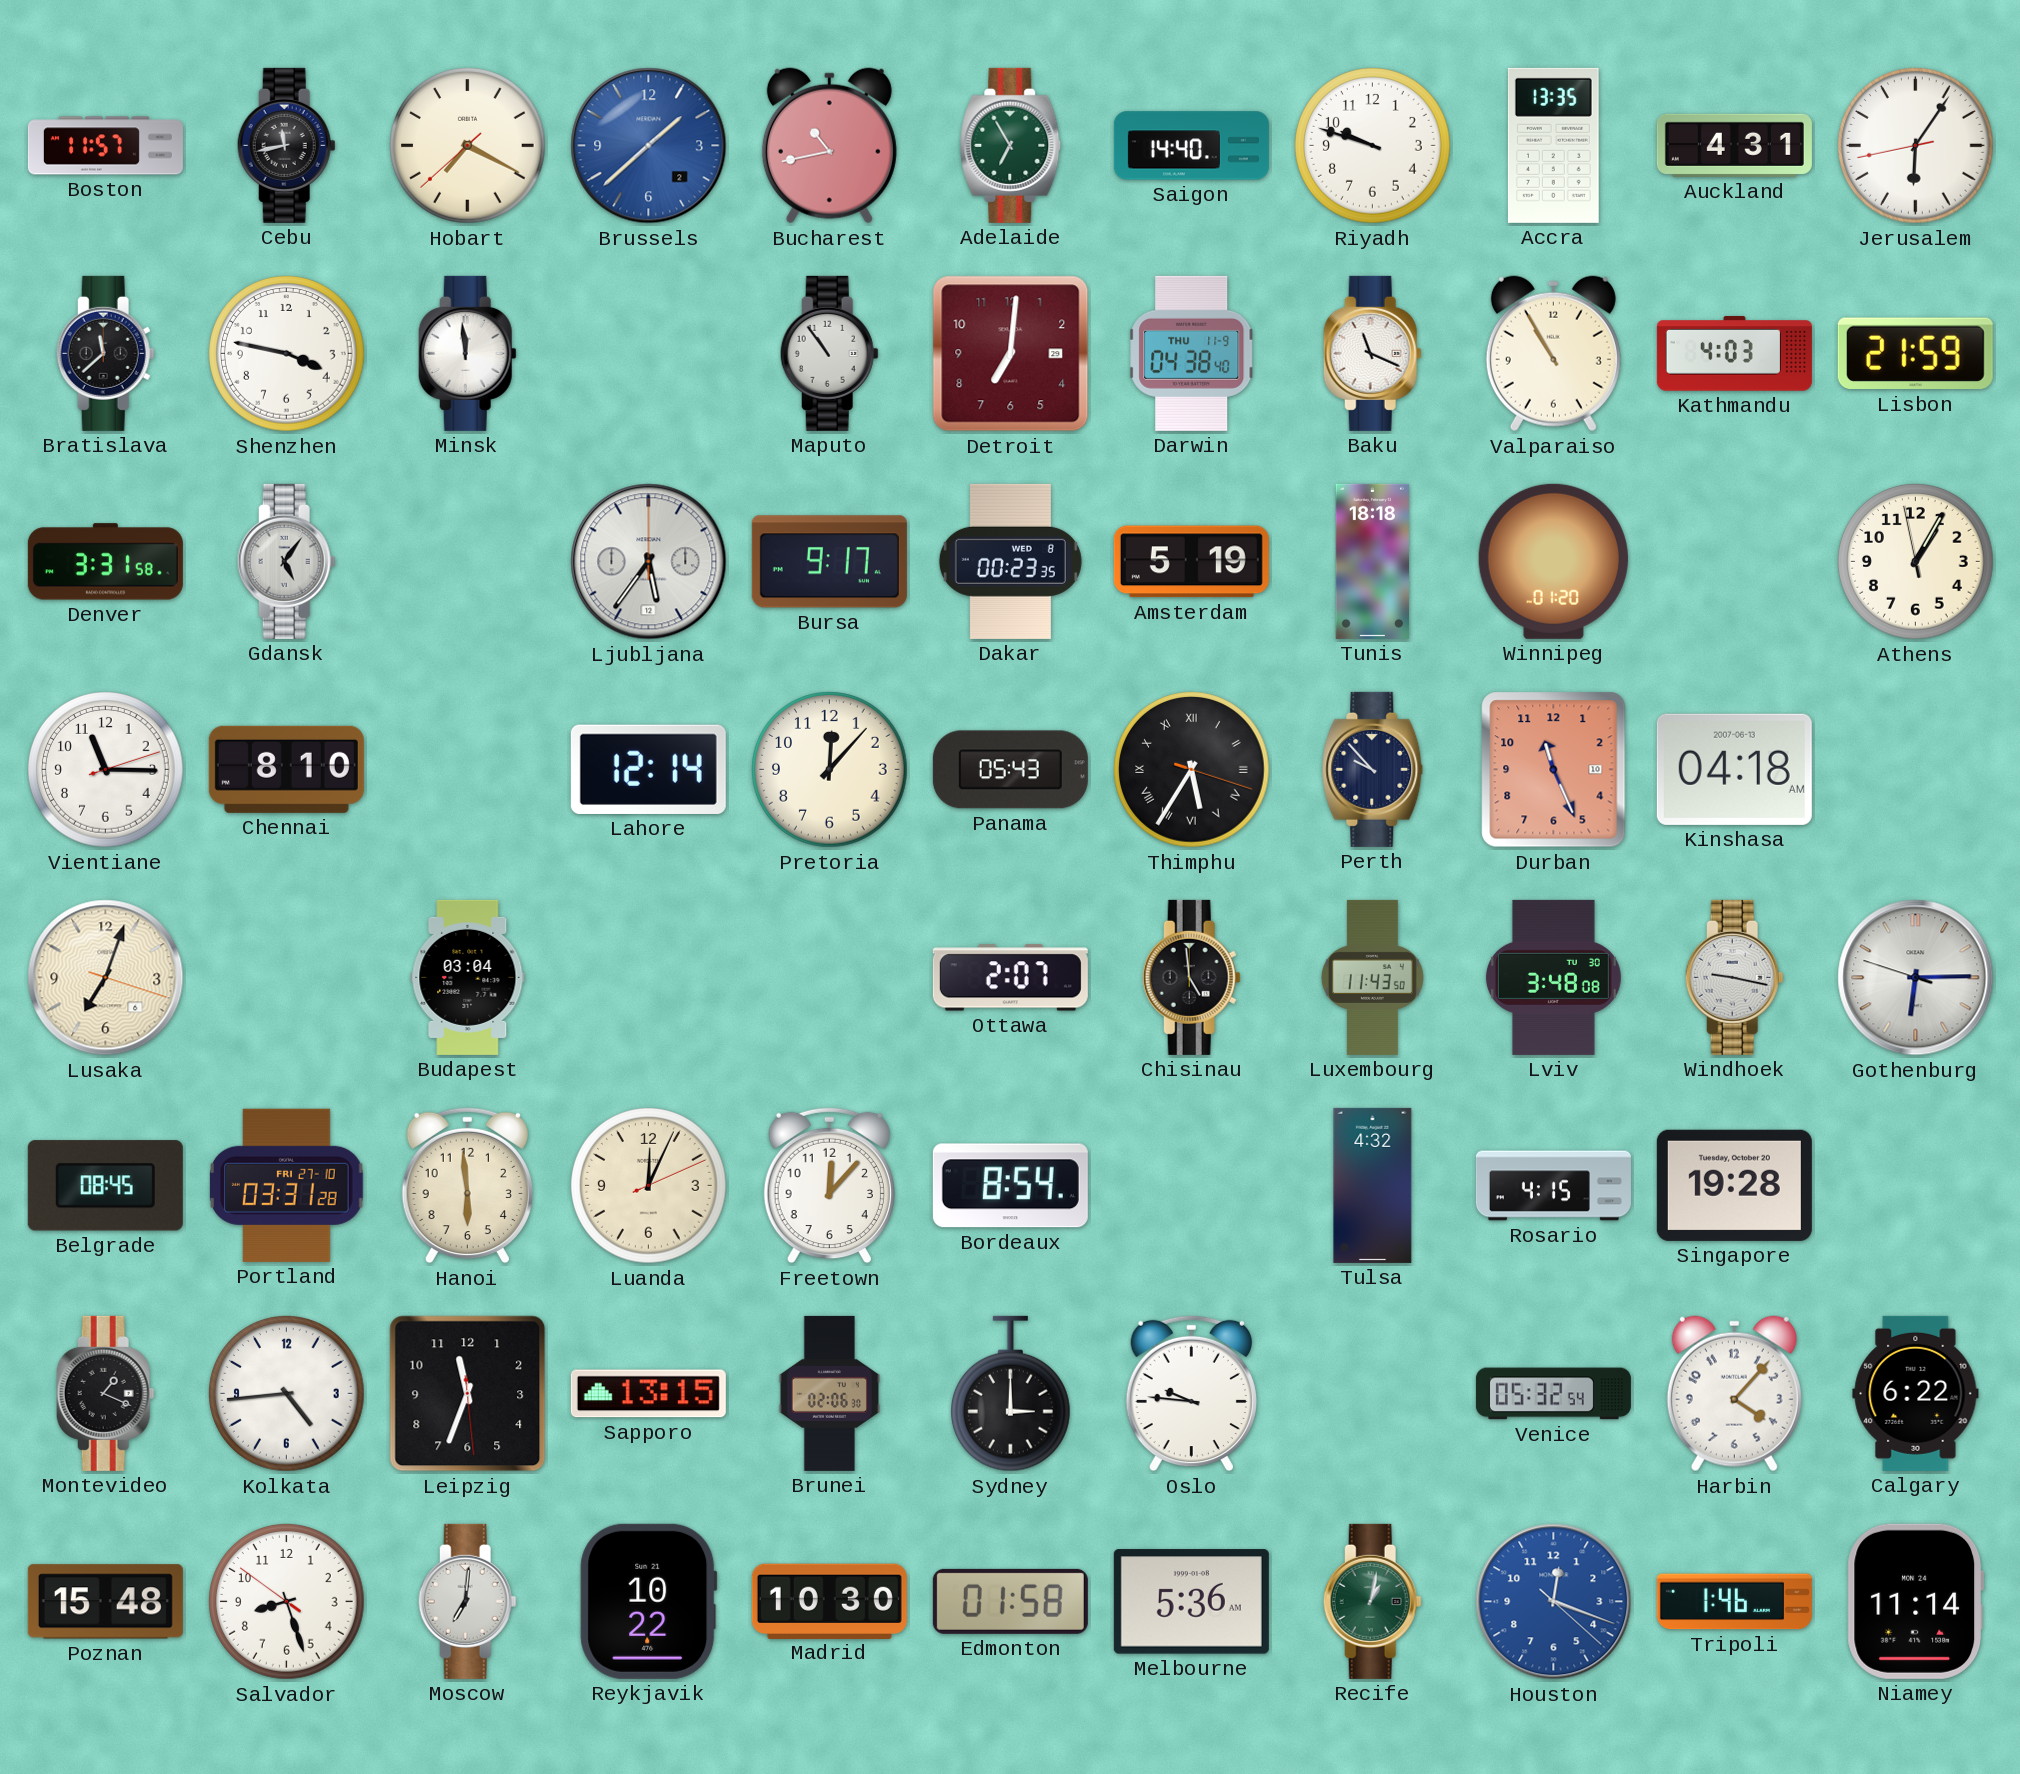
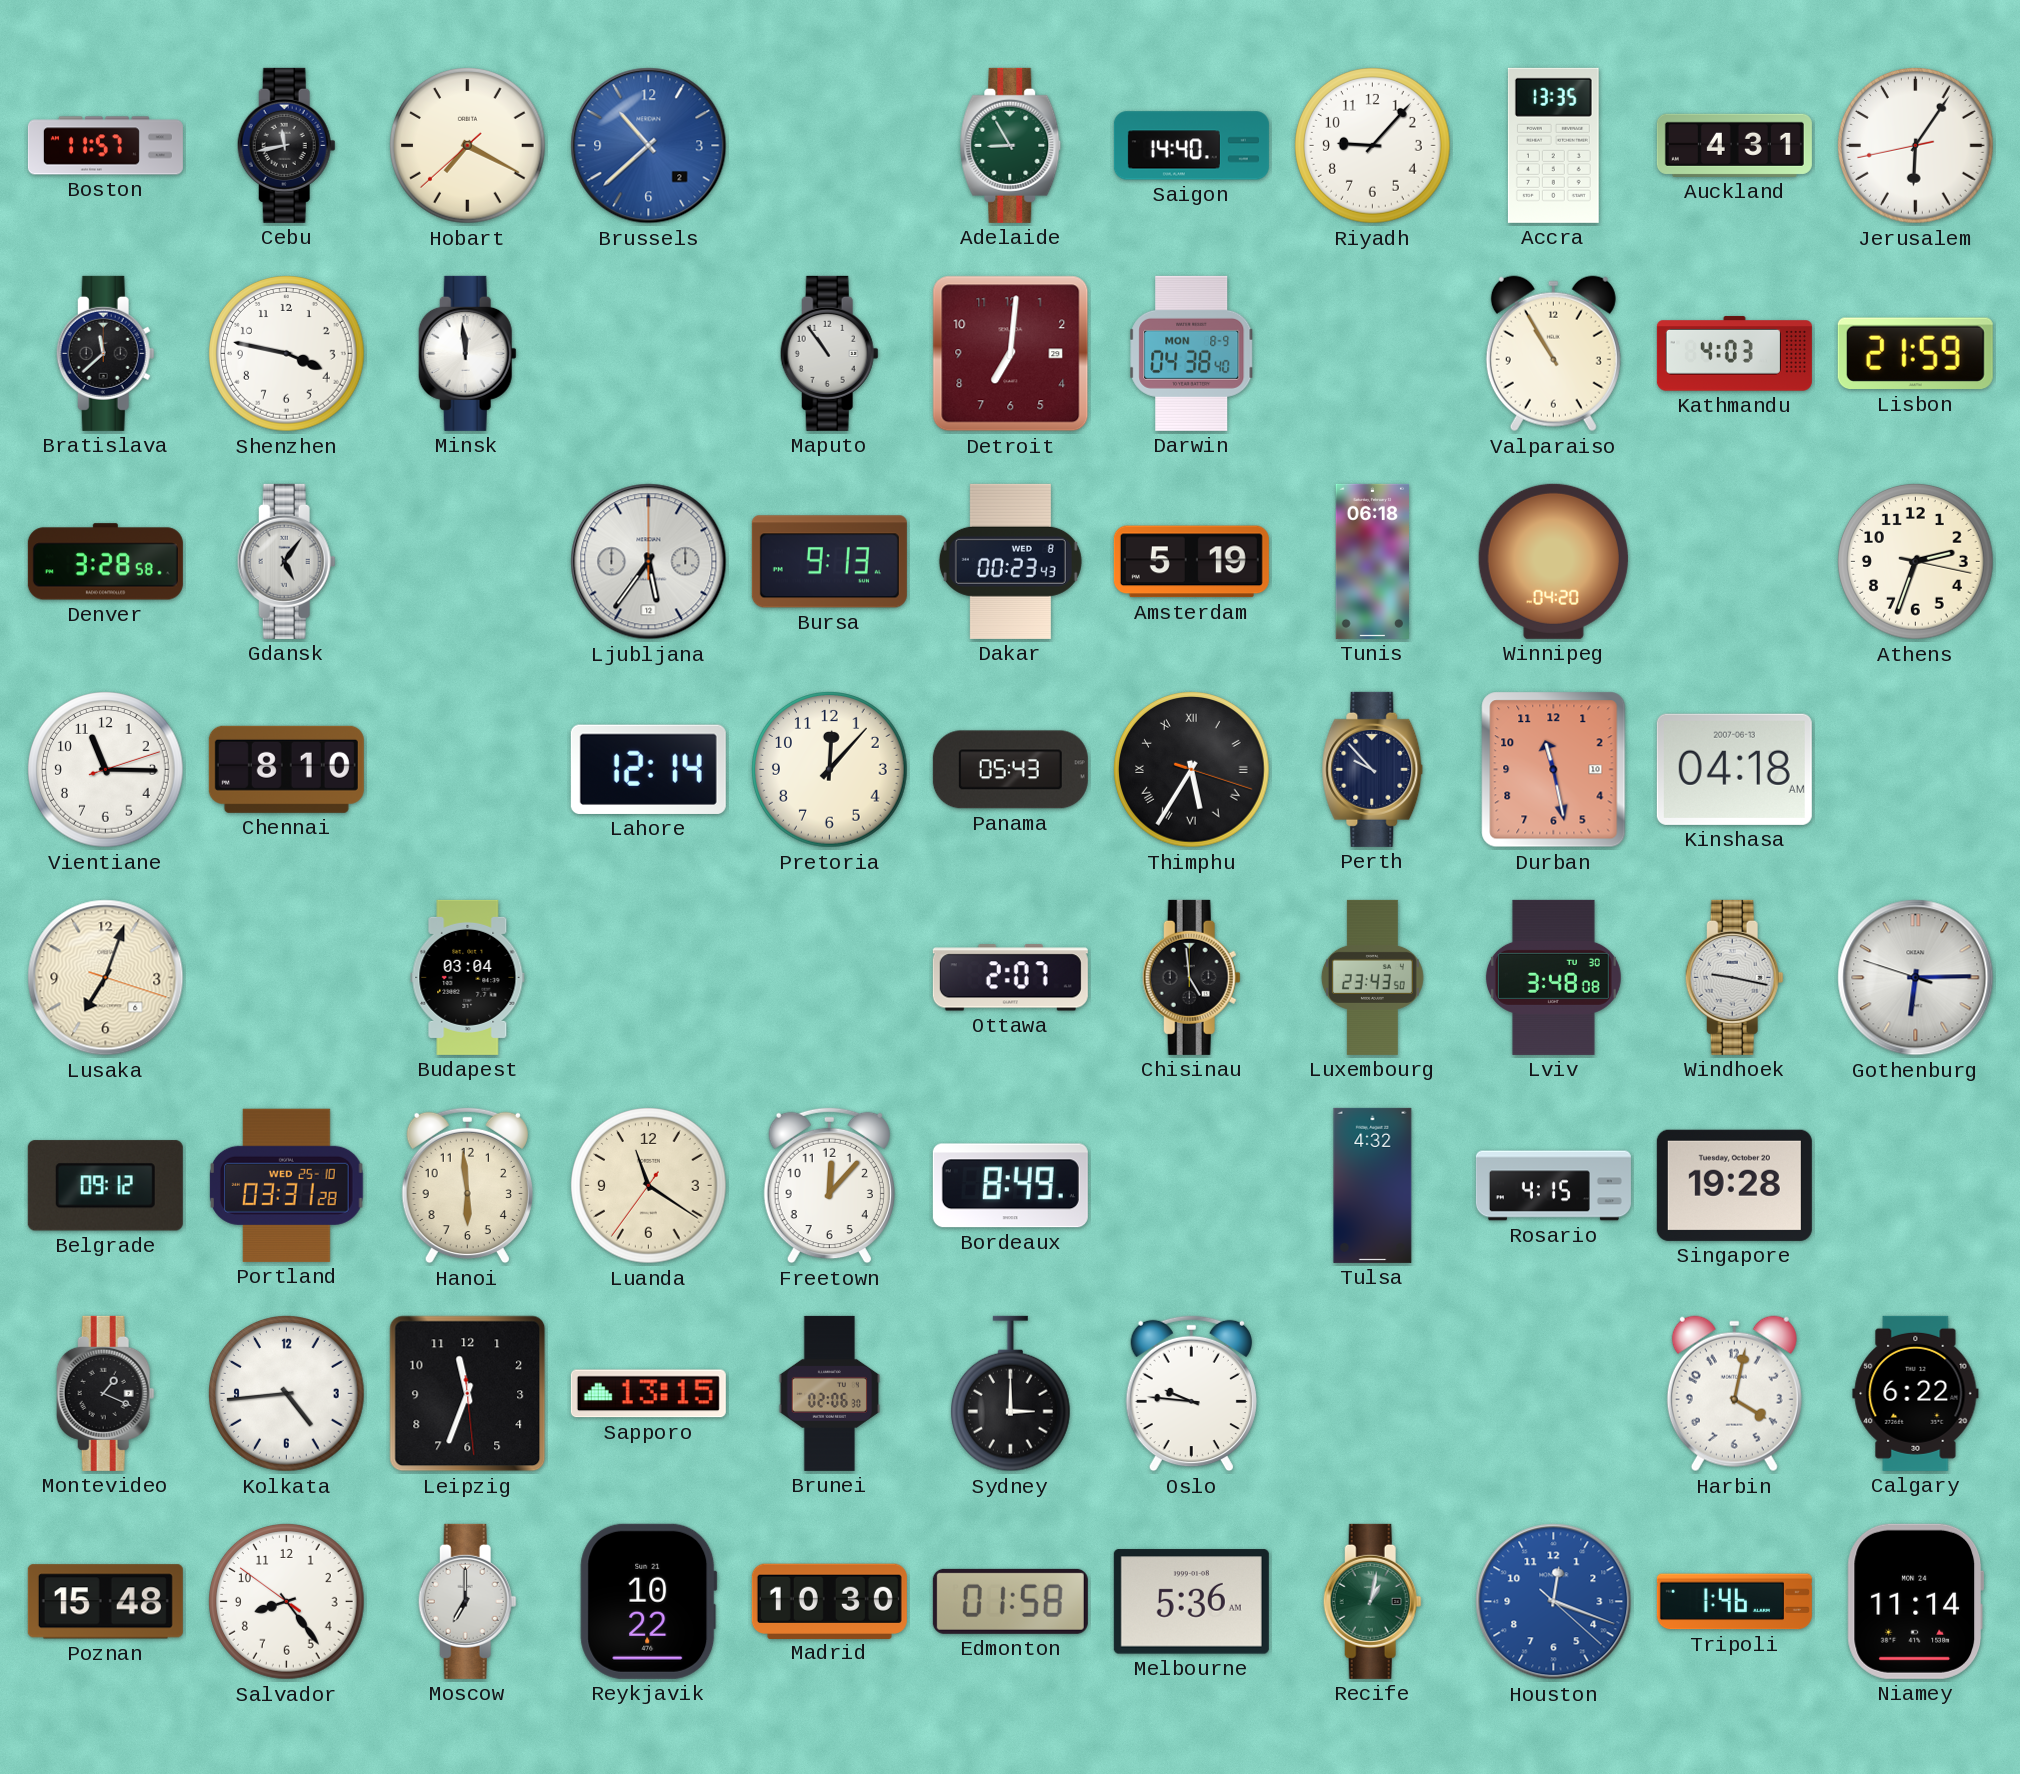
Brussels: 1:38 -> 10:38
Bucharest: 10:43 -> none
Adelaide: 6:55 -> 8:55
Riyadh: 9:48 -> 9:07
Darwin date: THU 11-9 -> MON 8-9
Baku: 11:19 -> none
Denver: 3:31 -> 3:28
Bursa: 9:17 -> 9:13
Dakar: 00:23:35 -> 00:23:43
Tunis: 18:18 -> 06:18
Winnipeg: 01:20 -> 04:20
Athens: 1:04 -> 2:33
Durban: 11:26 -> 11:28
Luxembourg: 11:43 -> 23:43
Belgrade: 08:45 -> 09:12
Portland date: FRI 27-10 -> WED 25-10
Luanda: 12:04 -> 11:20
Bordeaux: 8:54 -> 8:49
Venice: 05:32 -> none
Harbin: 4:07 -> 4:02
Salvador: 8:26 -> 8:23
Moscow: 7:01 -> 7:00
